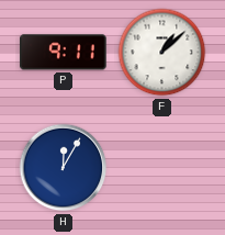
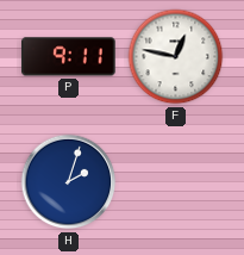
F: 1:08 -> 12:47
H: 12:05 -> 2:03
